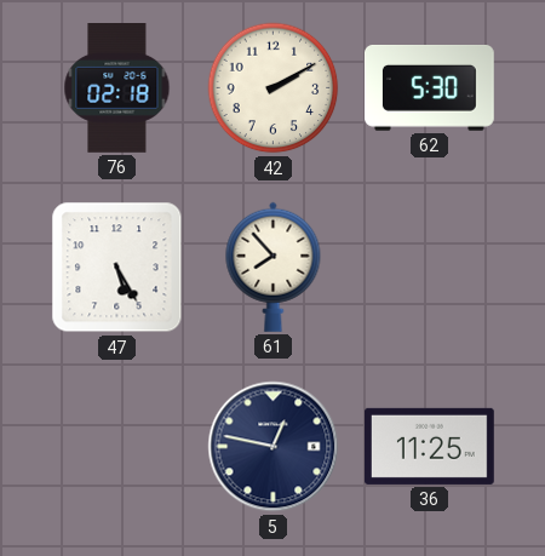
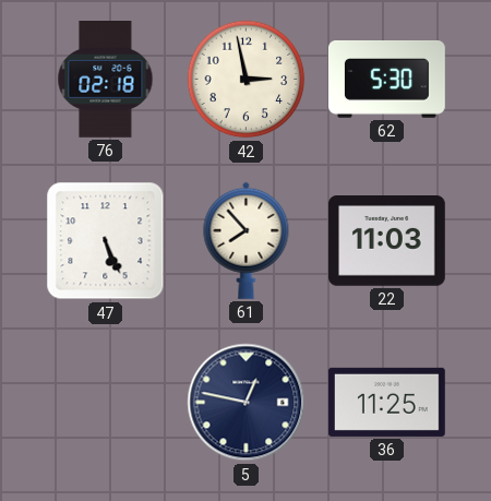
42: 2:10 -> 2:58
47: 5:25 -> 5:26
22: none -> 11:03
